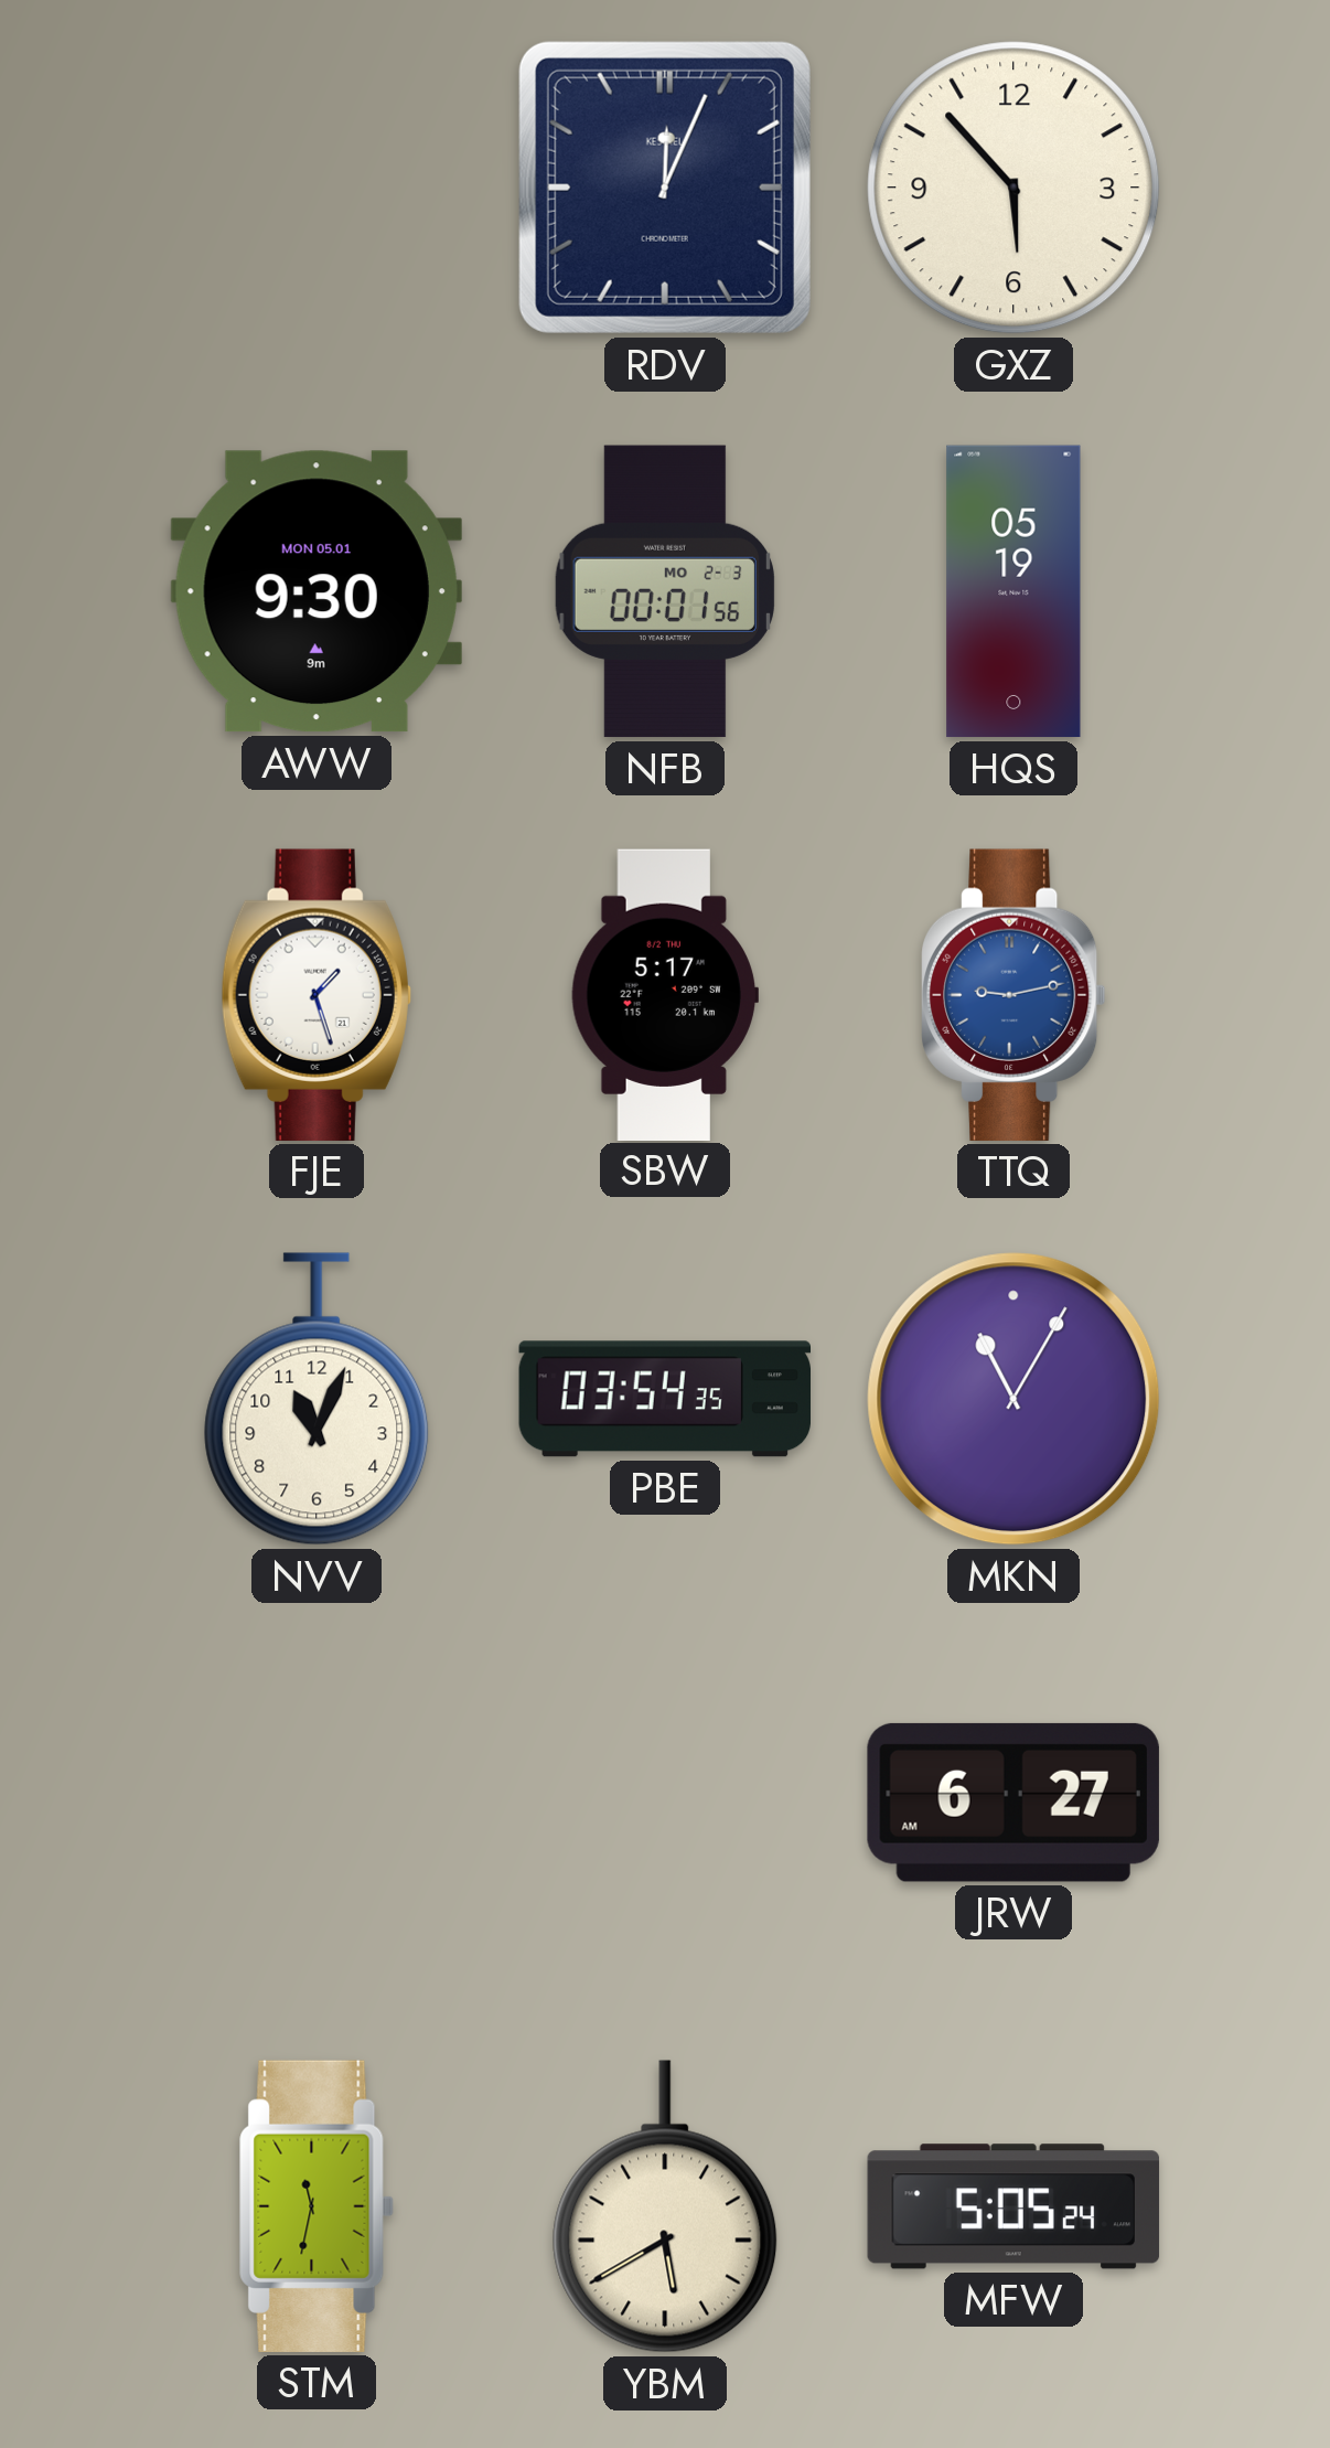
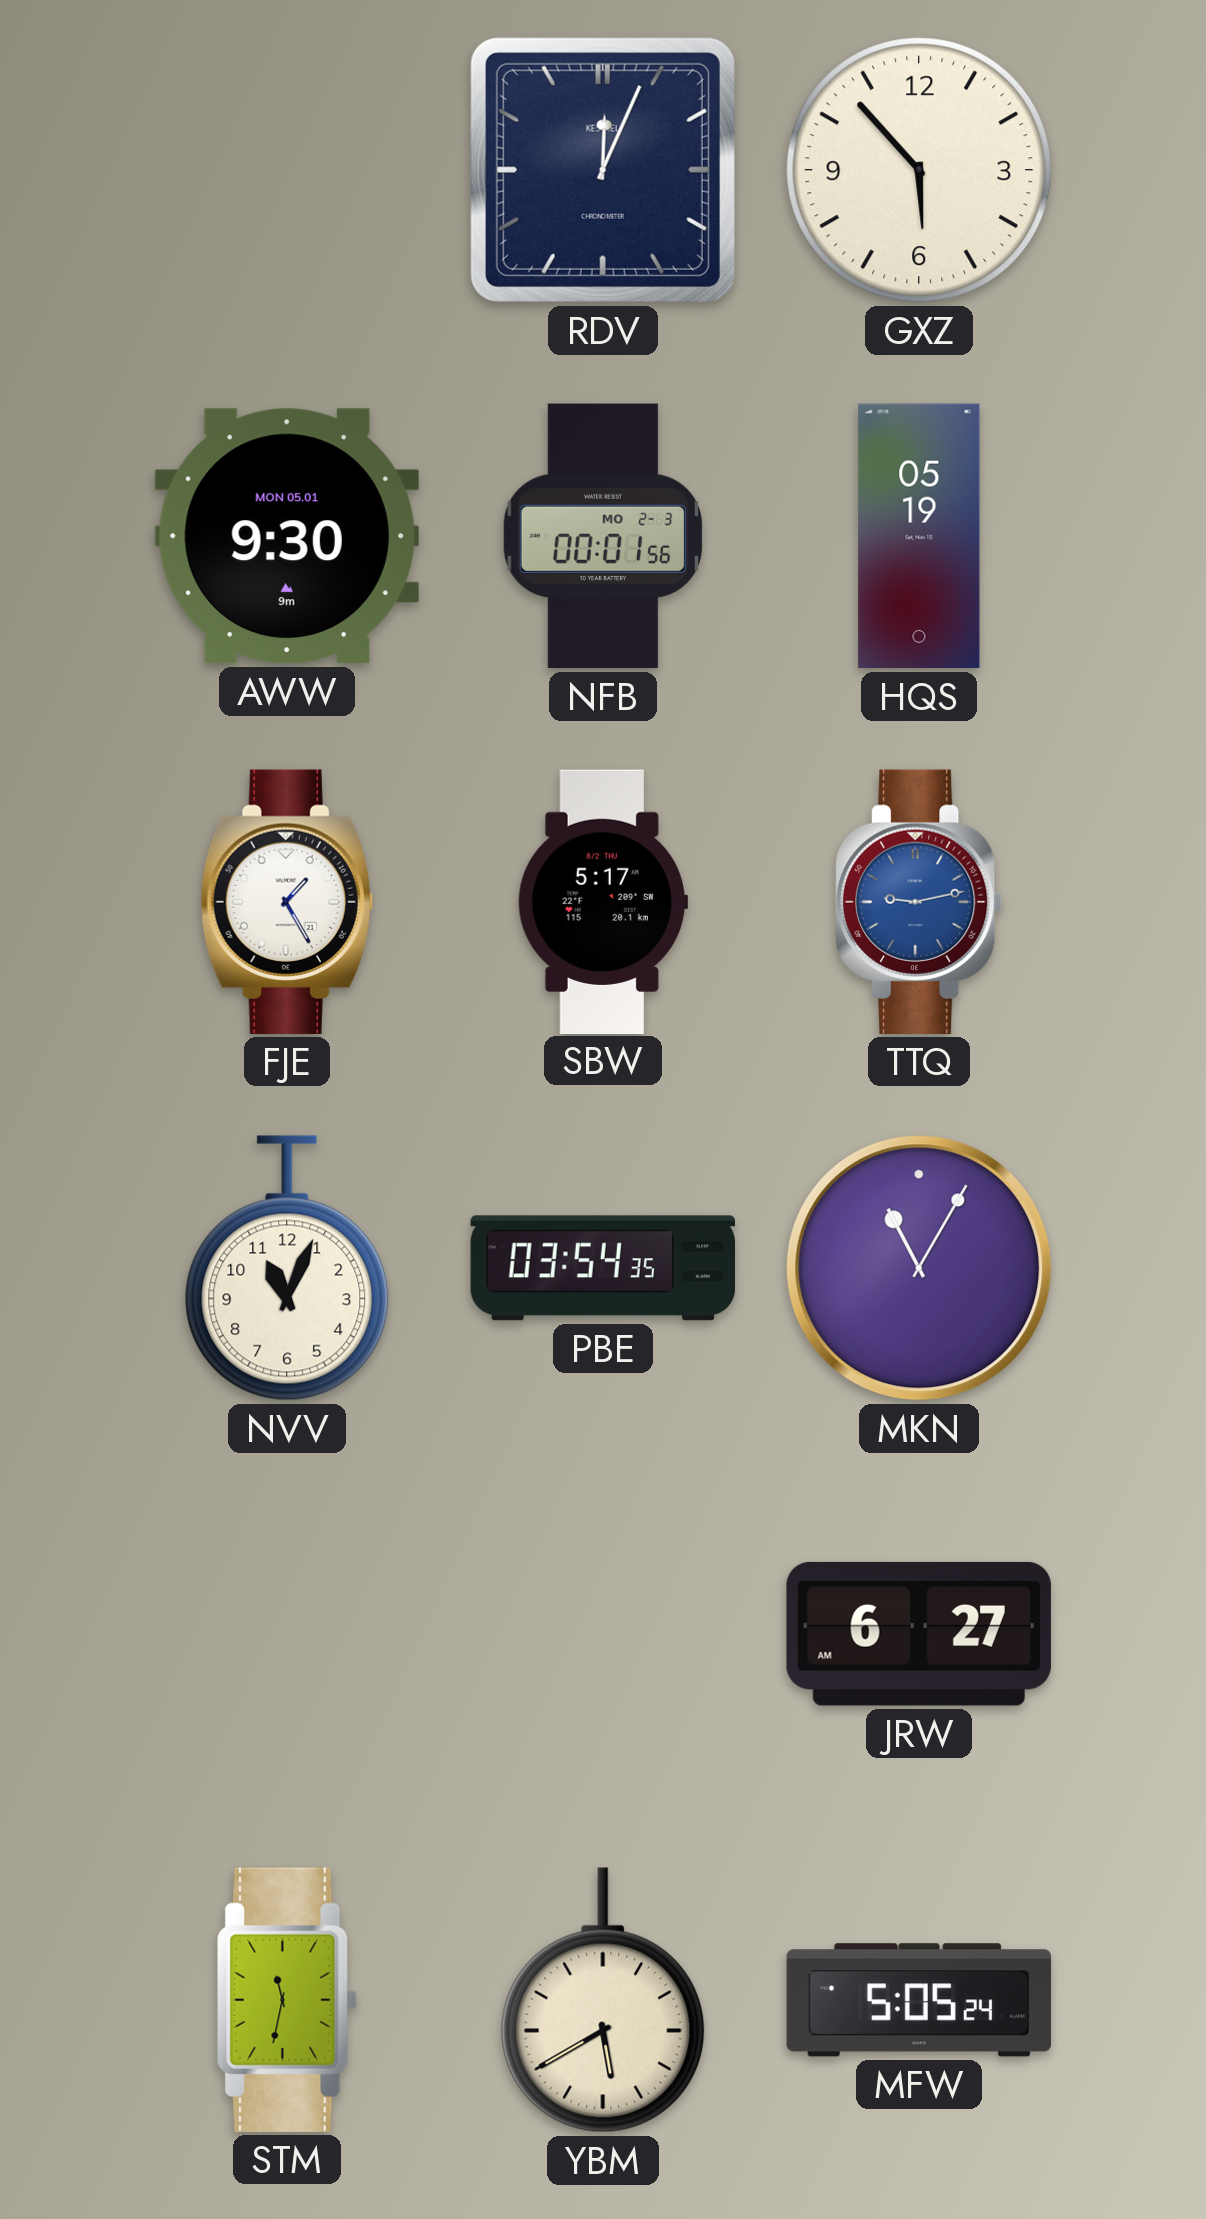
FJE: 1:27 -> 1:25
